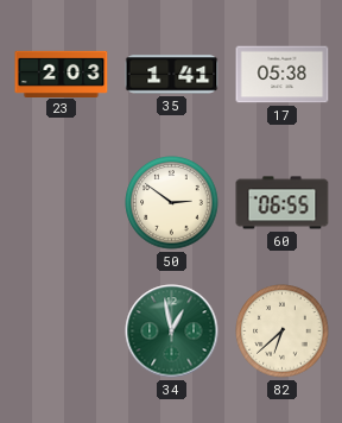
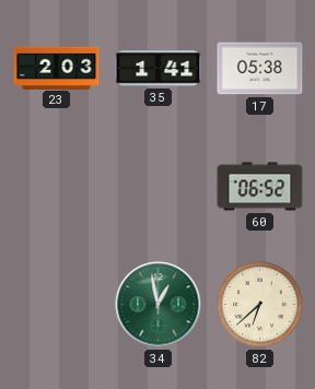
50: 2:51 -> none
60: 06:55 -> 06:52
